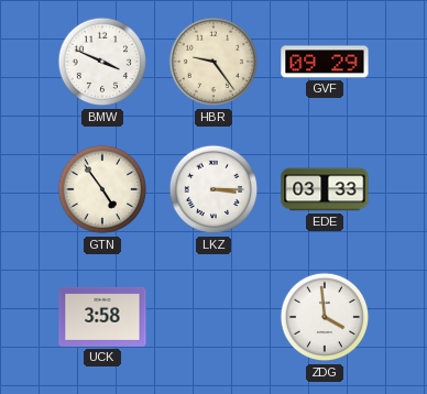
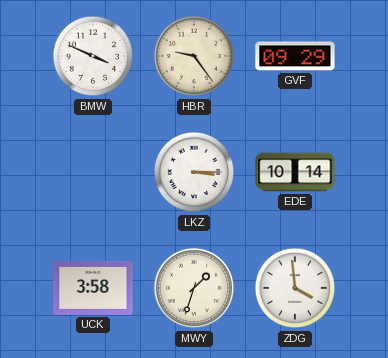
GTN: 4:54 -> none
EDE: 03:33 -> 10:14
MWY: none -> 1:33
